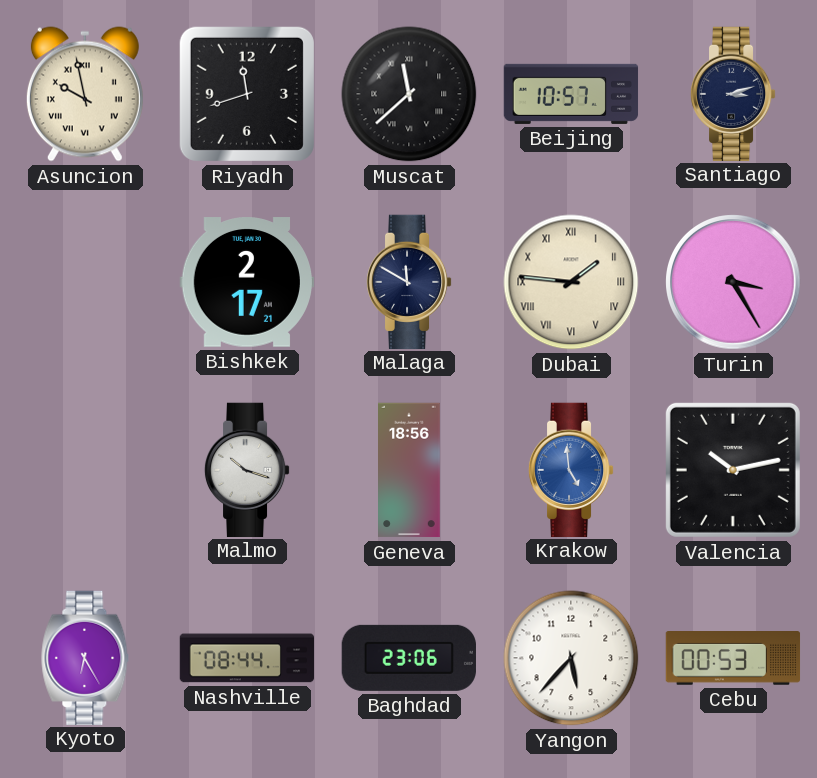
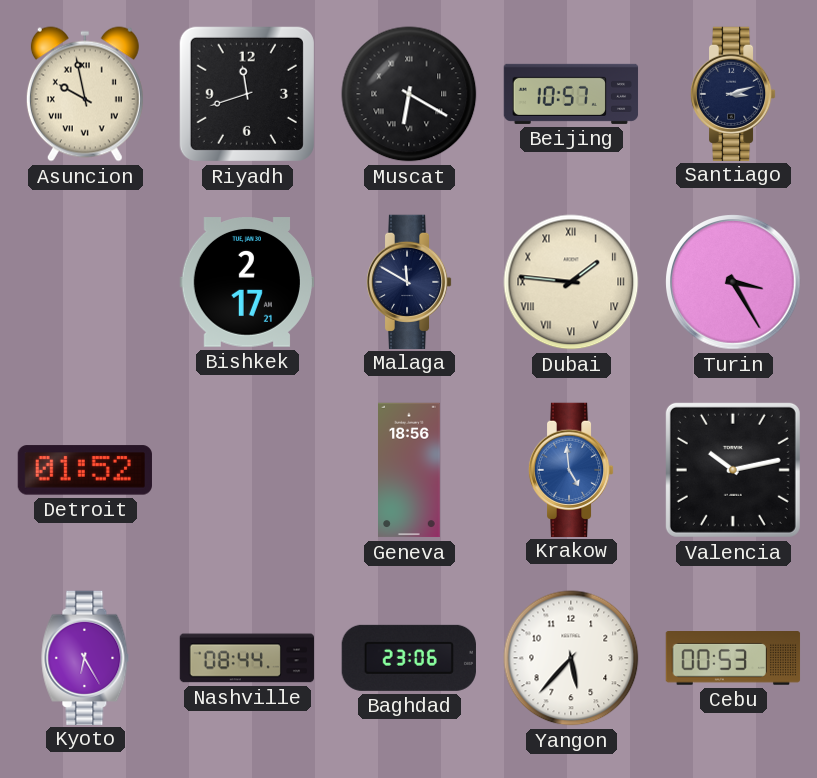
Muscat: 11:38 -> 6:20
Detroit: none -> 01:52
Malmo: 10:18 -> none
